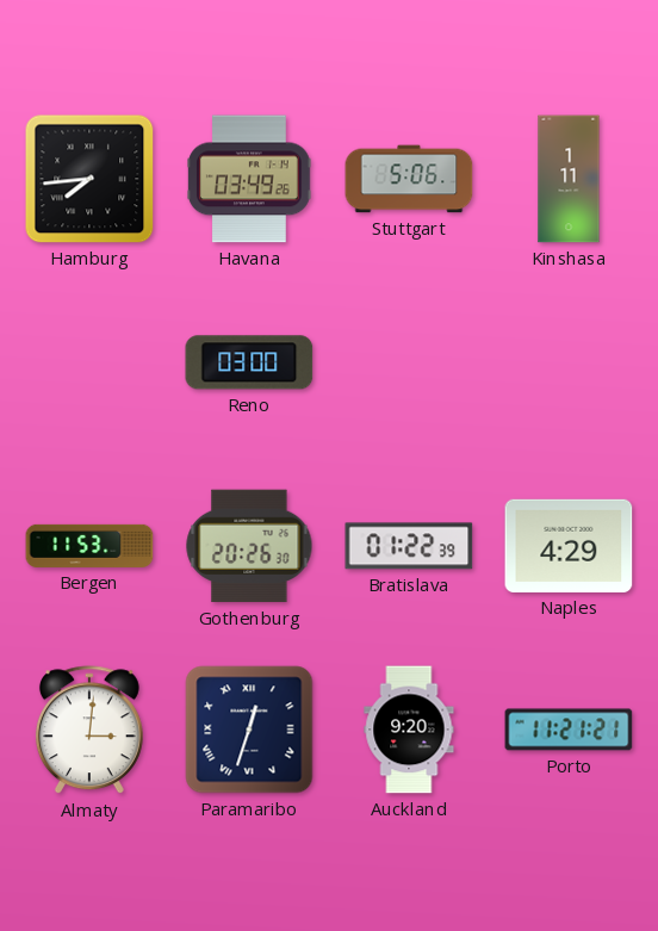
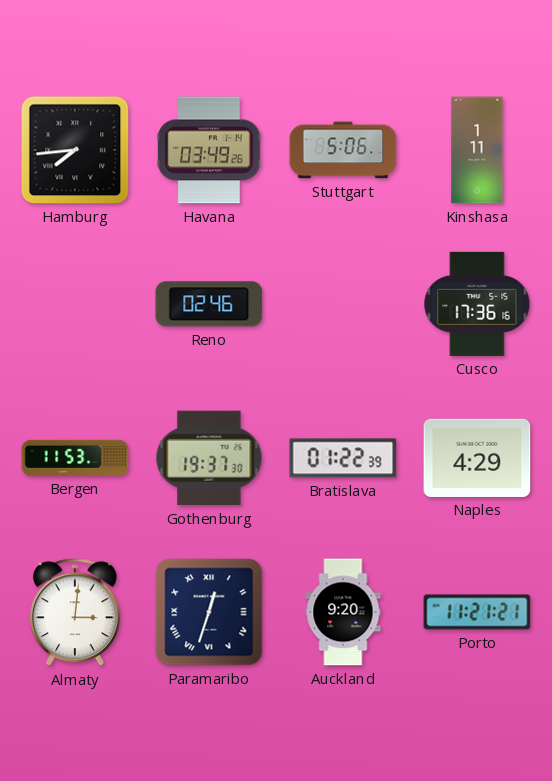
Reno: 03:00 -> 02:46
Cusco: none -> 17:36
Gothenburg: 20:26 -> 19:37
